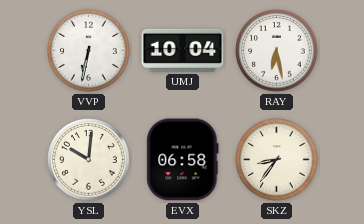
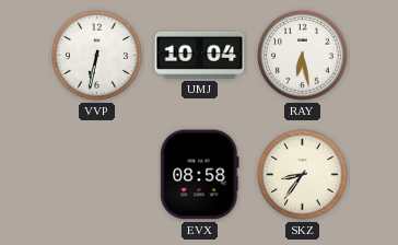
YSL: 10:01 -> none
EVX: 06:58 -> 08:58
